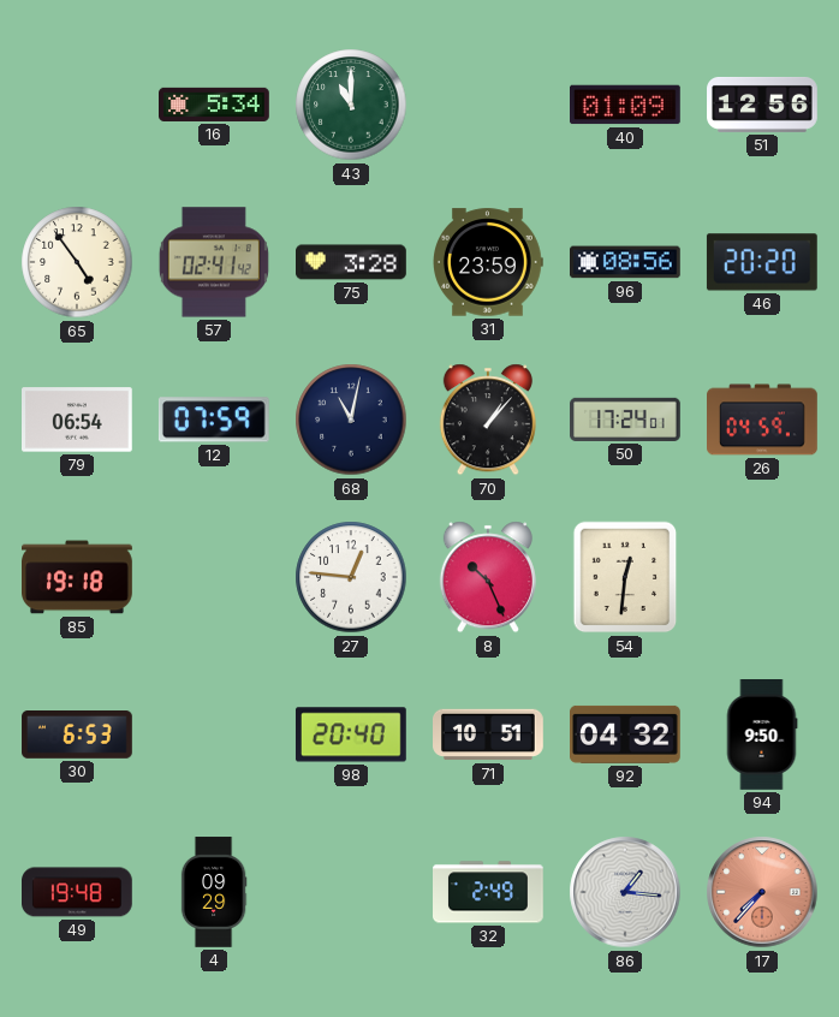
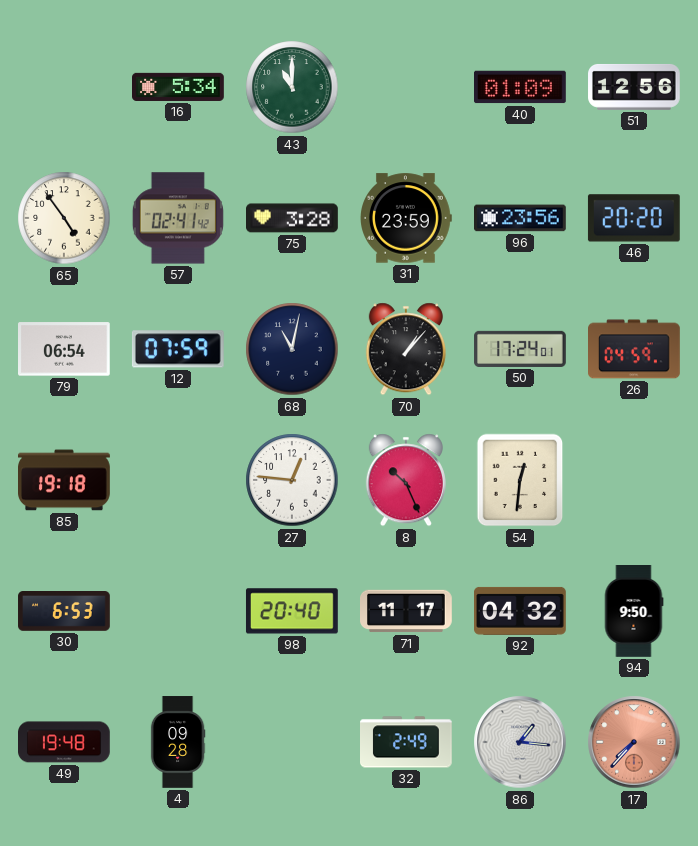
96: 08:56 -> 23:56
71: 10:51 -> 11:17
4: 09:29 -> 09:28
